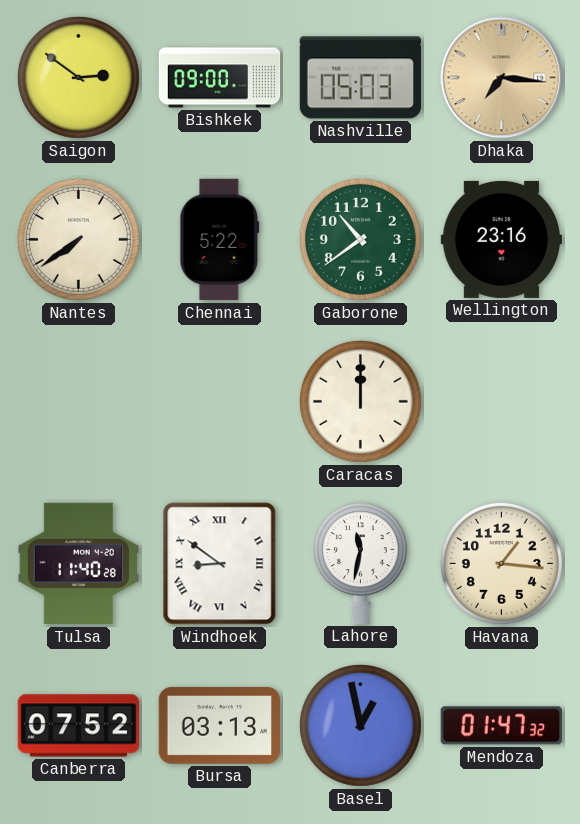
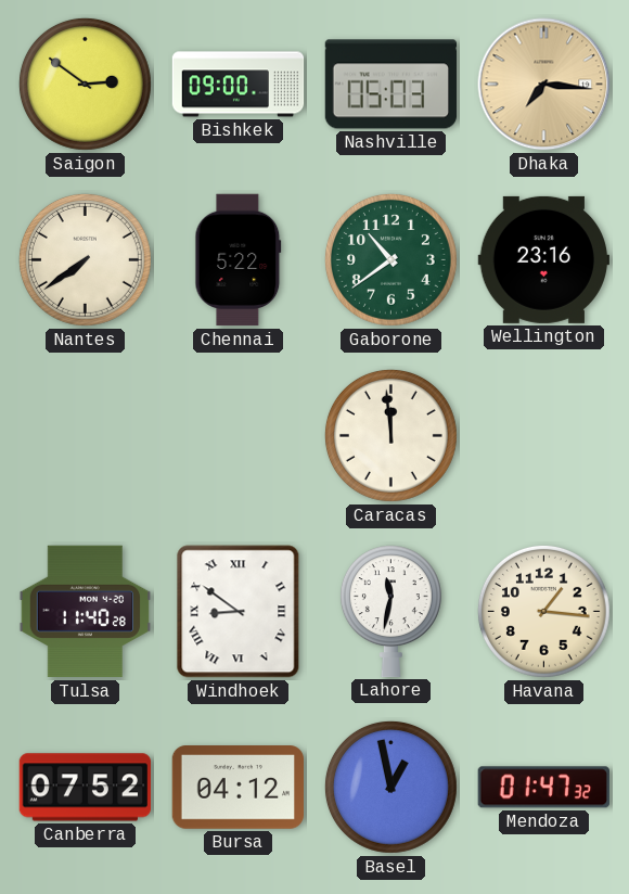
Caracas: 12:00 -> 11:59
Bursa: 03:13 -> 04:12
